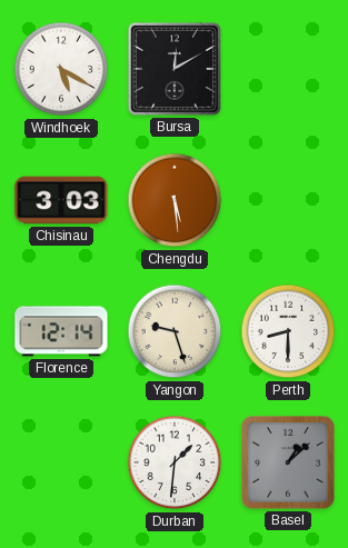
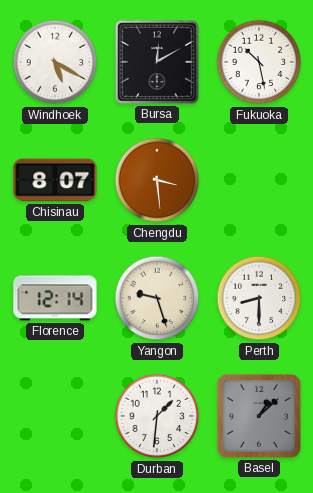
Fukuoka: none -> 10:28
Chisinau: 3:03 -> 8:07
Chengdu: 5:29 -> 3:29
